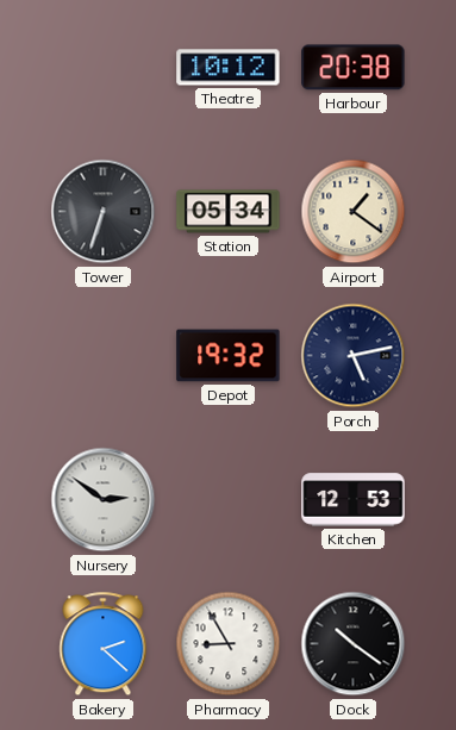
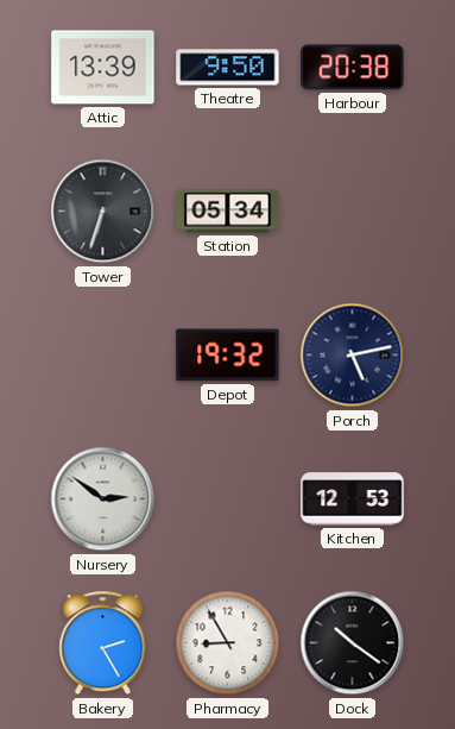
Attic: none -> 13:39
Theatre: 10:12 -> 9:50
Airport: 1:21 -> none
Bakery: 2:22 -> 2:25
